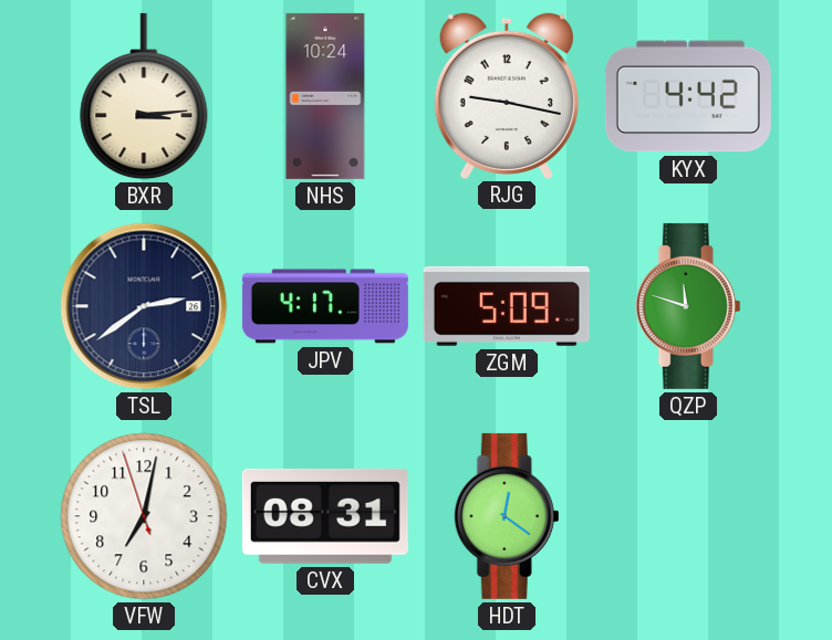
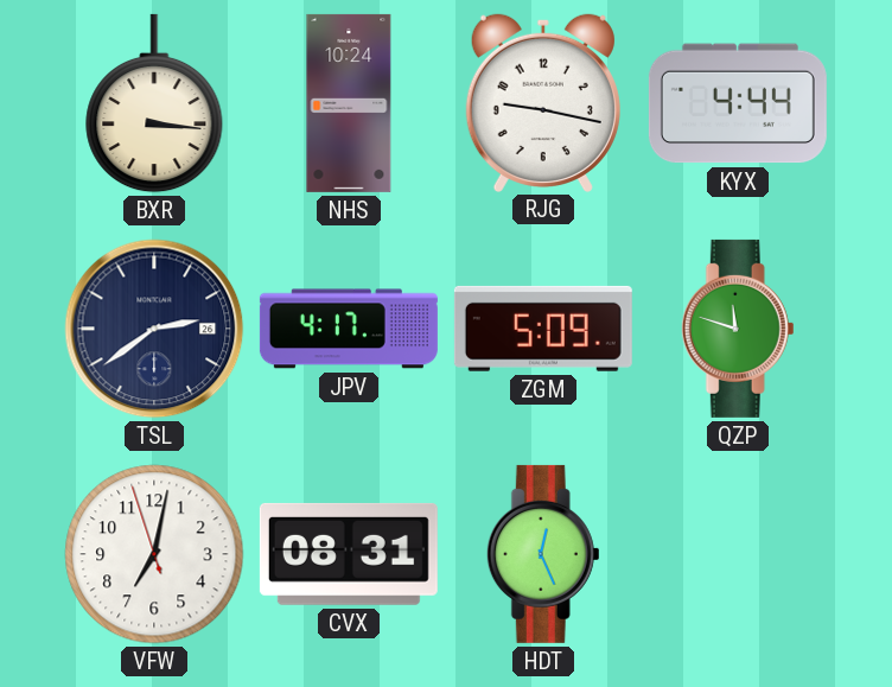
BXR: 3:14 -> 3:16
KYX: 4:42 -> 4:44
HDT: 12:21 -> 12:26
